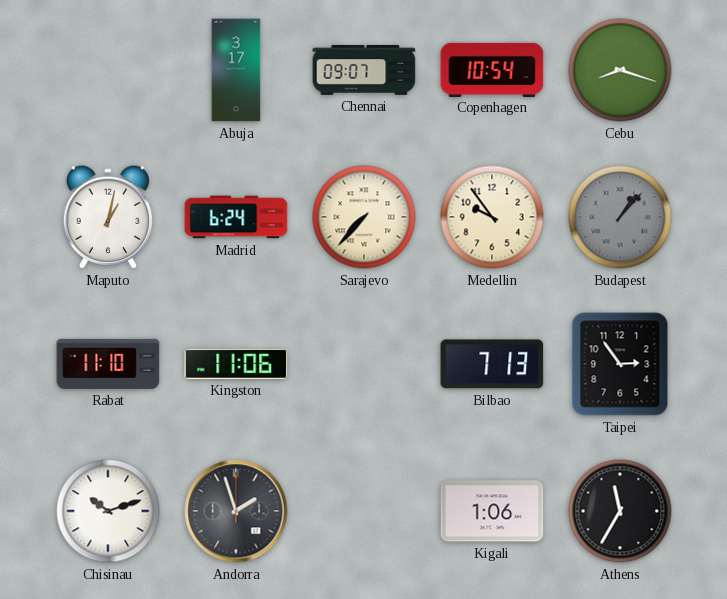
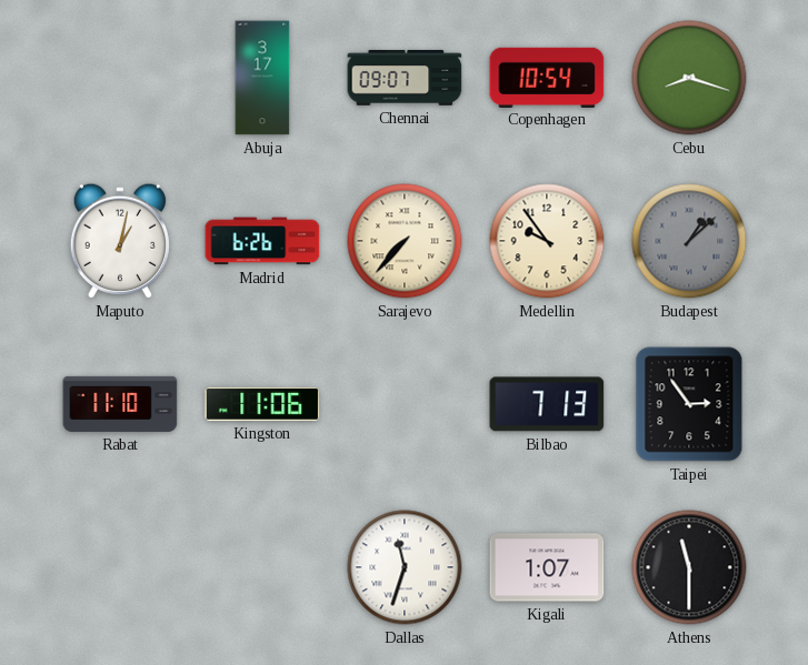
Madrid: 6:24 -> 6:26
Budapest: 1:07 -> 1:08
Chisinau: 10:12 -> none
Andorra: 1:57 -> none
Dallas: none -> 11:33
Kigali: 1:06 -> 1:07
Athens: 11:35 -> 11:30
